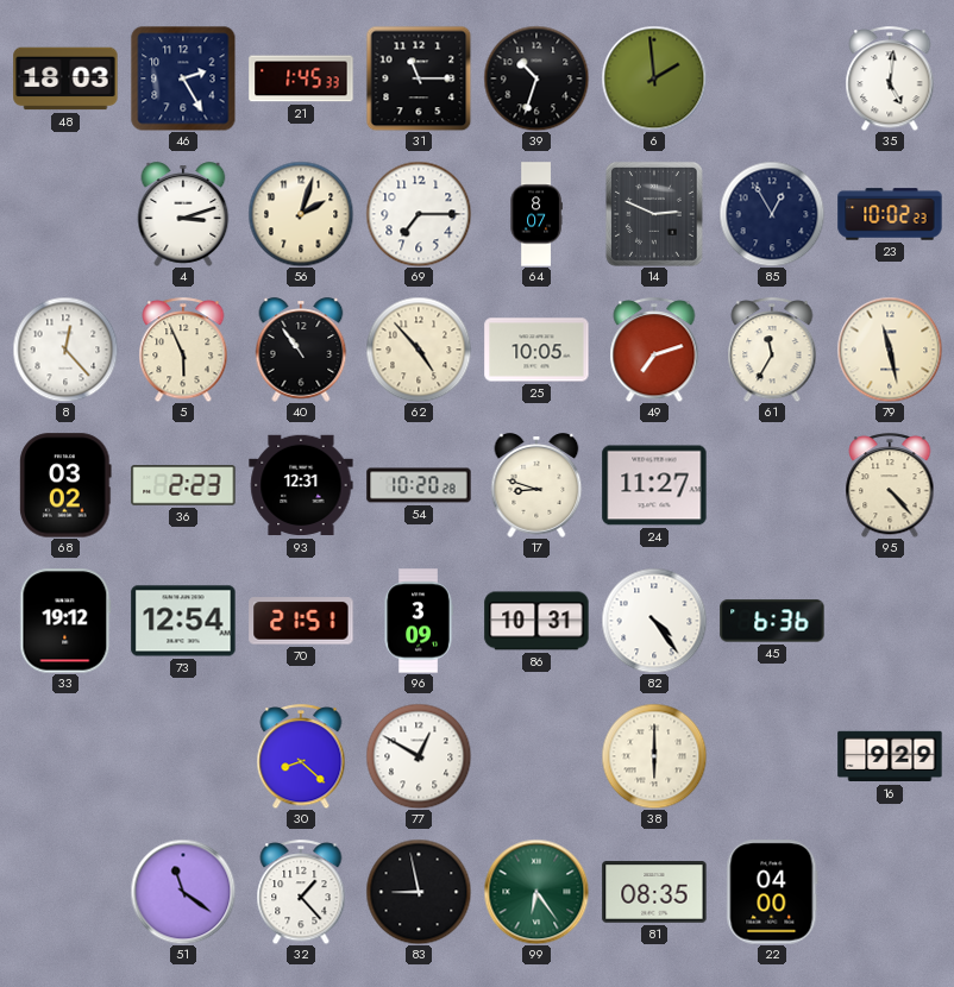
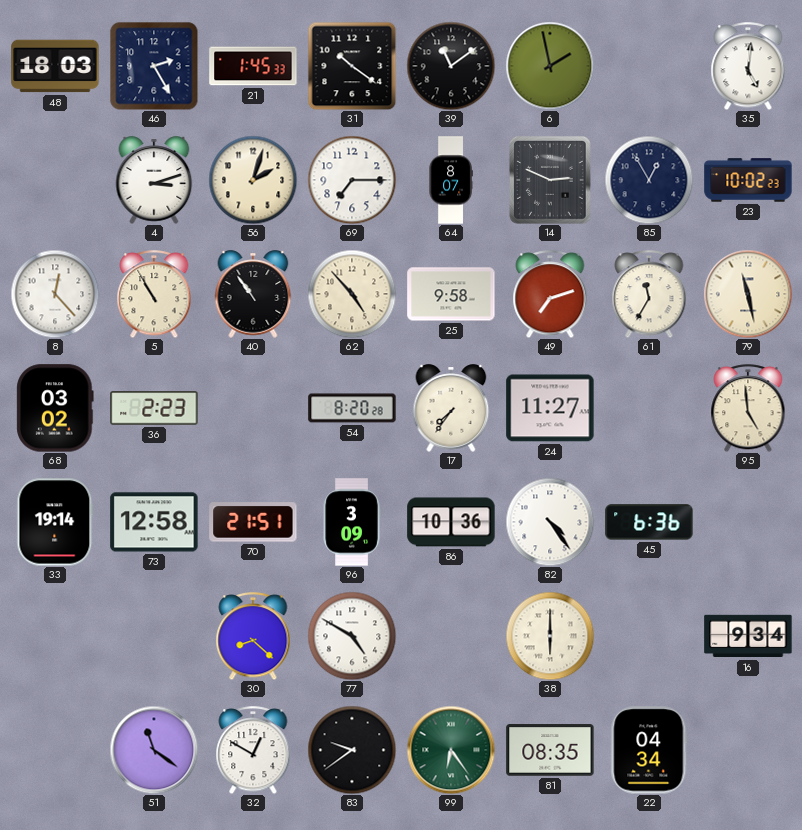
31: 11:15 -> 10:21
39: 10:33 -> 11:09
6: 1:59 -> 1:58
5: 5:56 -> 10:55
25: 10:05 -> 9:58
93: 12:31 -> none
54: 10:20 -> 8:20
17: 8:48 -> 7:36
95: 4:23 -> 4:59
33: 19:12 -> 19:14
73: 12:54 -> 12:58
86: 10:31 -> 10:36
77: 12:50 -> 4:50
16: 9:29 -> 9:34
32: 1:23 -> 12:50
83: 8:58 -> 9:39
22: 04:00 -> 04:34
